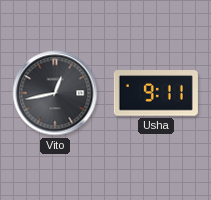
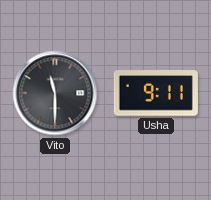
Vito: 12:43 -> 11:30
